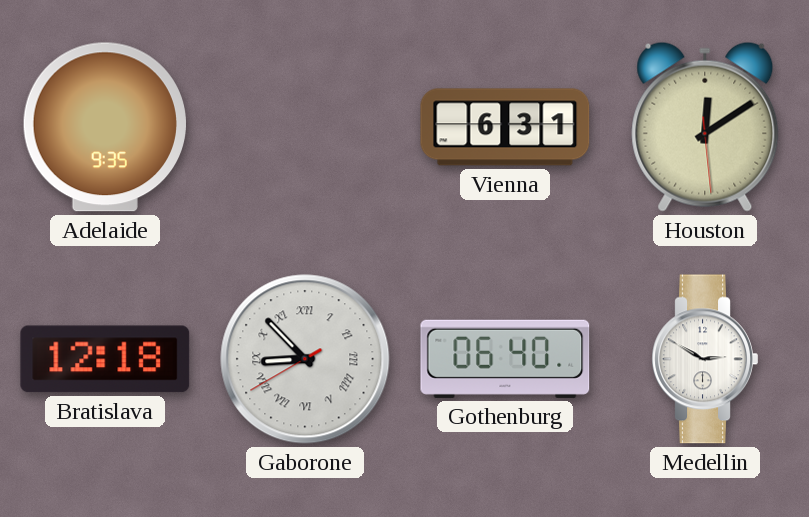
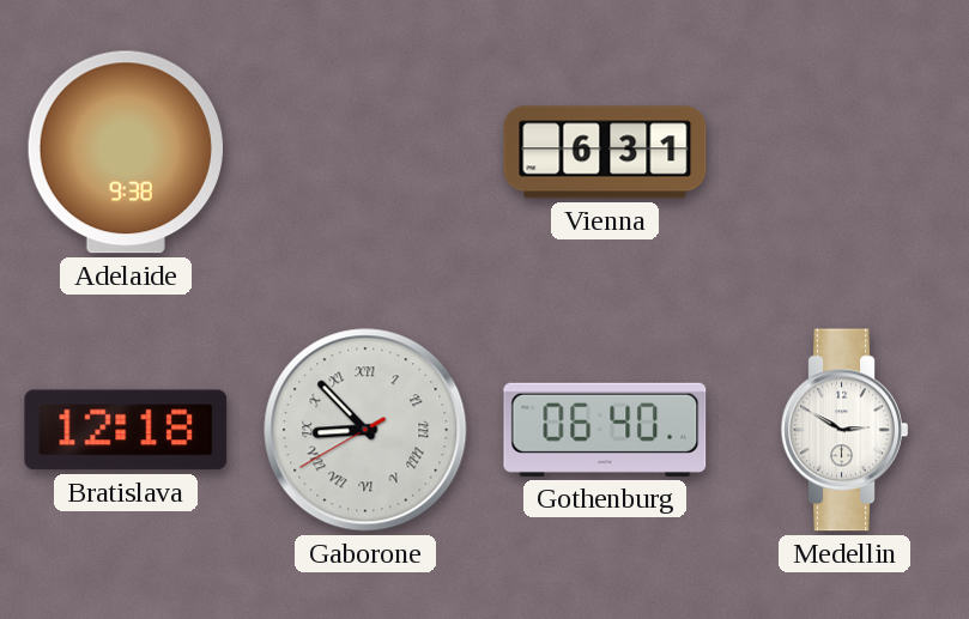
Adelaide: 9:35 -> 9:38
Houston: 12:09 -> none
